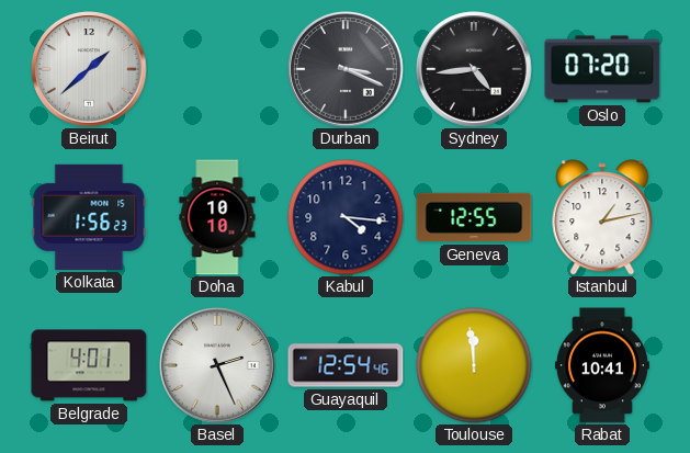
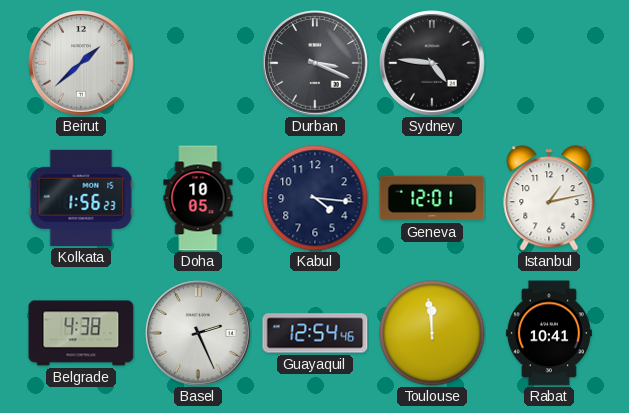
Sydney: 4:44 -> 4:46
Oslo: 07:20 -> none
Doha: 10:10 -> 10:05
Geneva: 12:55 -> 12:01
Belgrade: 4:01 -> 4:38
